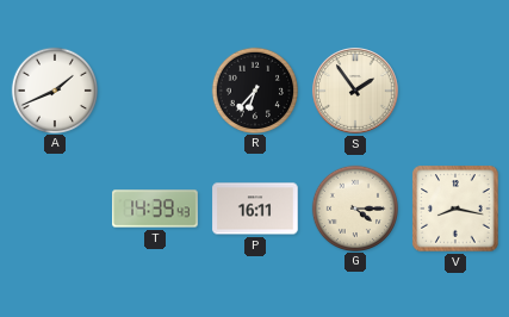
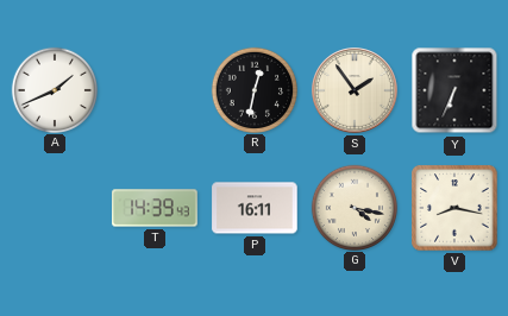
R: 6:37 -> 12:32
Y: none -> 6:34
G: 4:15 -> 4:17
